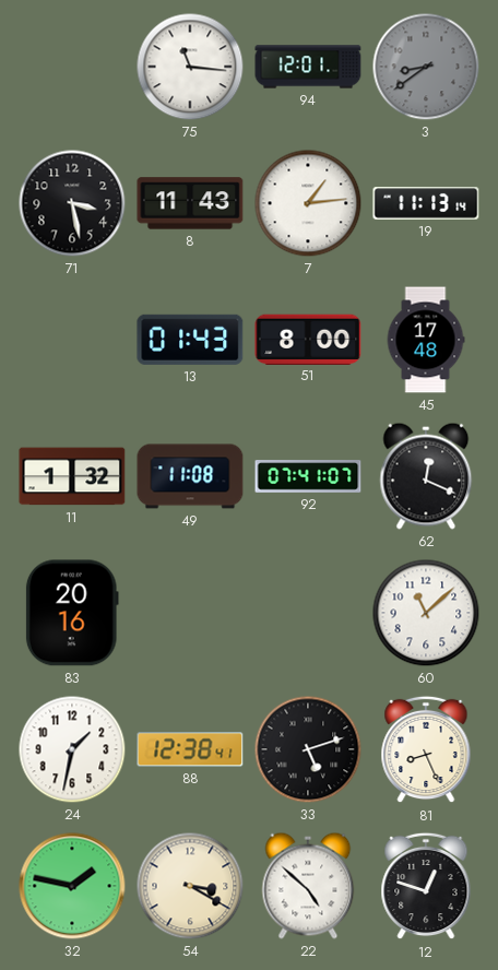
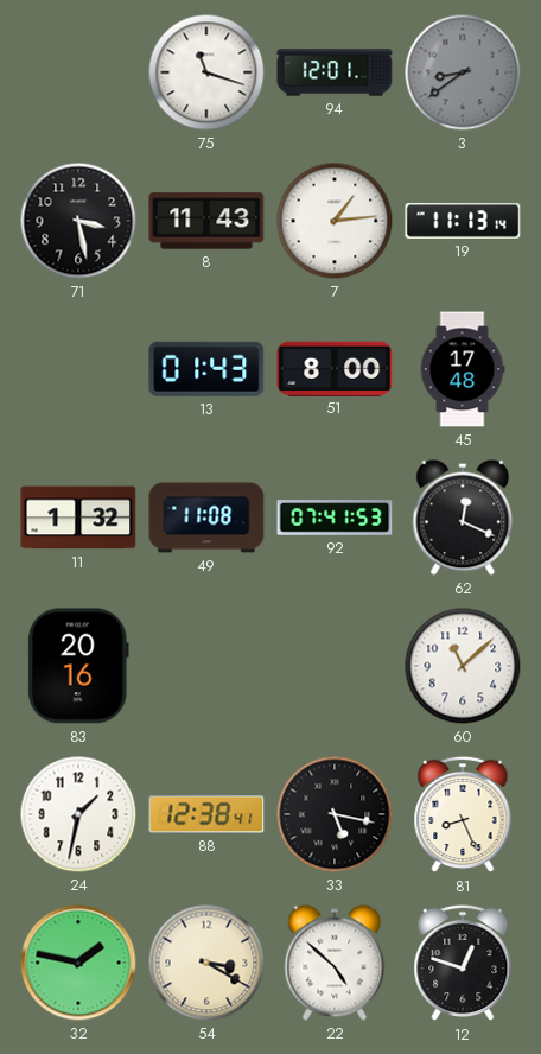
75: 11:16 -> 11:18
92: 07:41:07 -> 07:41:53
33: 5:12 -> 5:17
